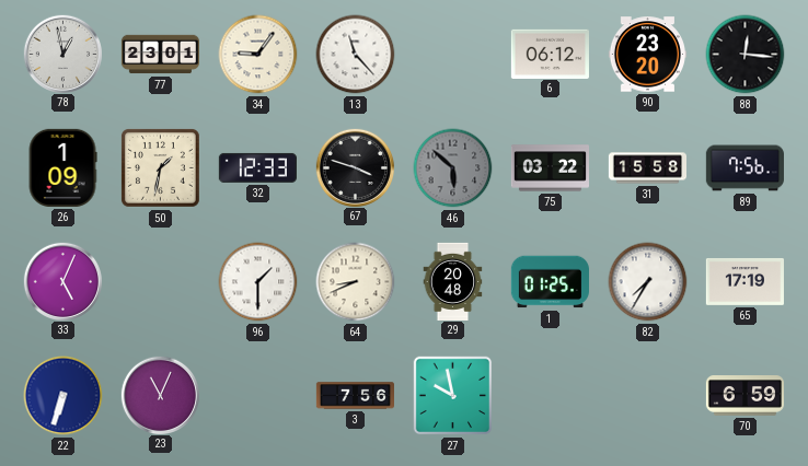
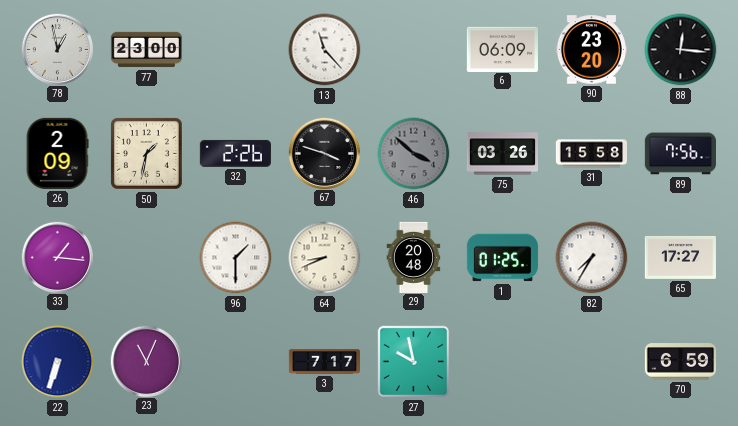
77: 23:01 -> 23:00
34: 9:06 -> none
6: 06:12 -> 06:09
26: 1:09 -> 2:09
32: 12:33 -> 2:26
46: 5:52 -> 3:52
75: 03:22 -> 03:26
33: 5:04 -> 1:16
65: 17:19 -> 17:27
3: 7:56 -> 7:17
